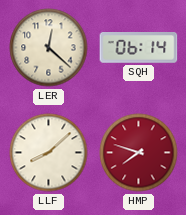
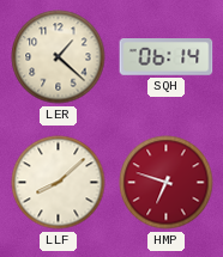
LER: 12:22 -> 1:22
HMP: 7:48 -> 6:48
